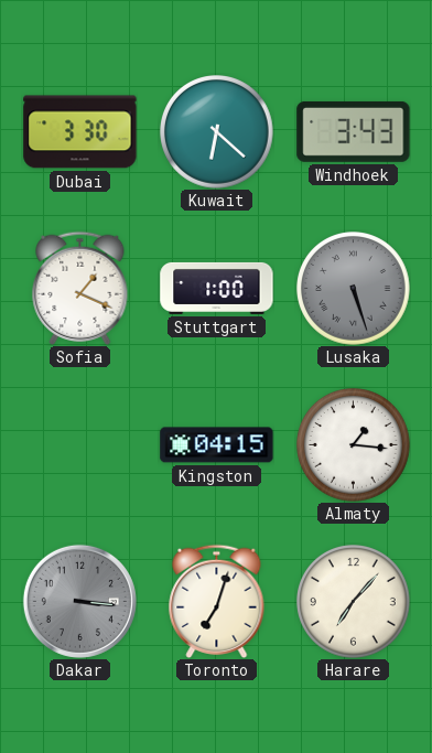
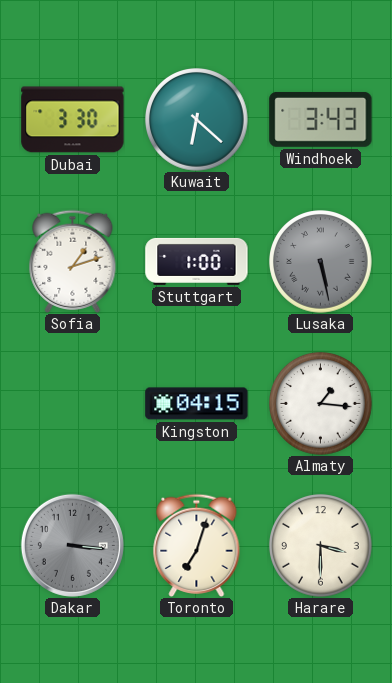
Sofia: 1:19 -> 1:12
Lusaka: 5:27 -> 5:28
Harare: 7:07 -> 3:30
